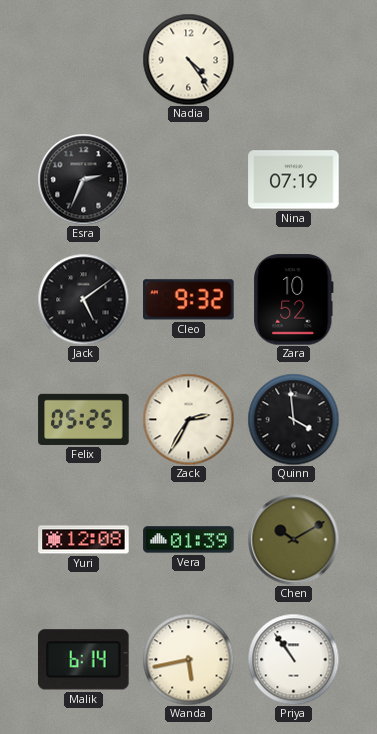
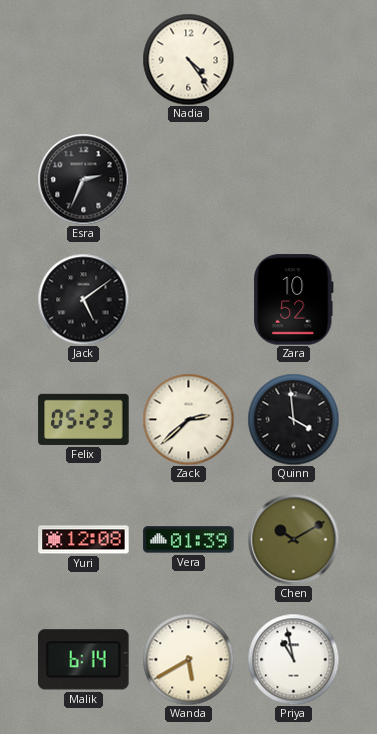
Nina: 07:19 -> none
Cleo: 9:32 -> none
Felix: 05:25 -> 05:23
Zack: 2:35 -> 2:38
Wanda: 5:43 -> 5:40
Priya: 10:54 -> 10:58
